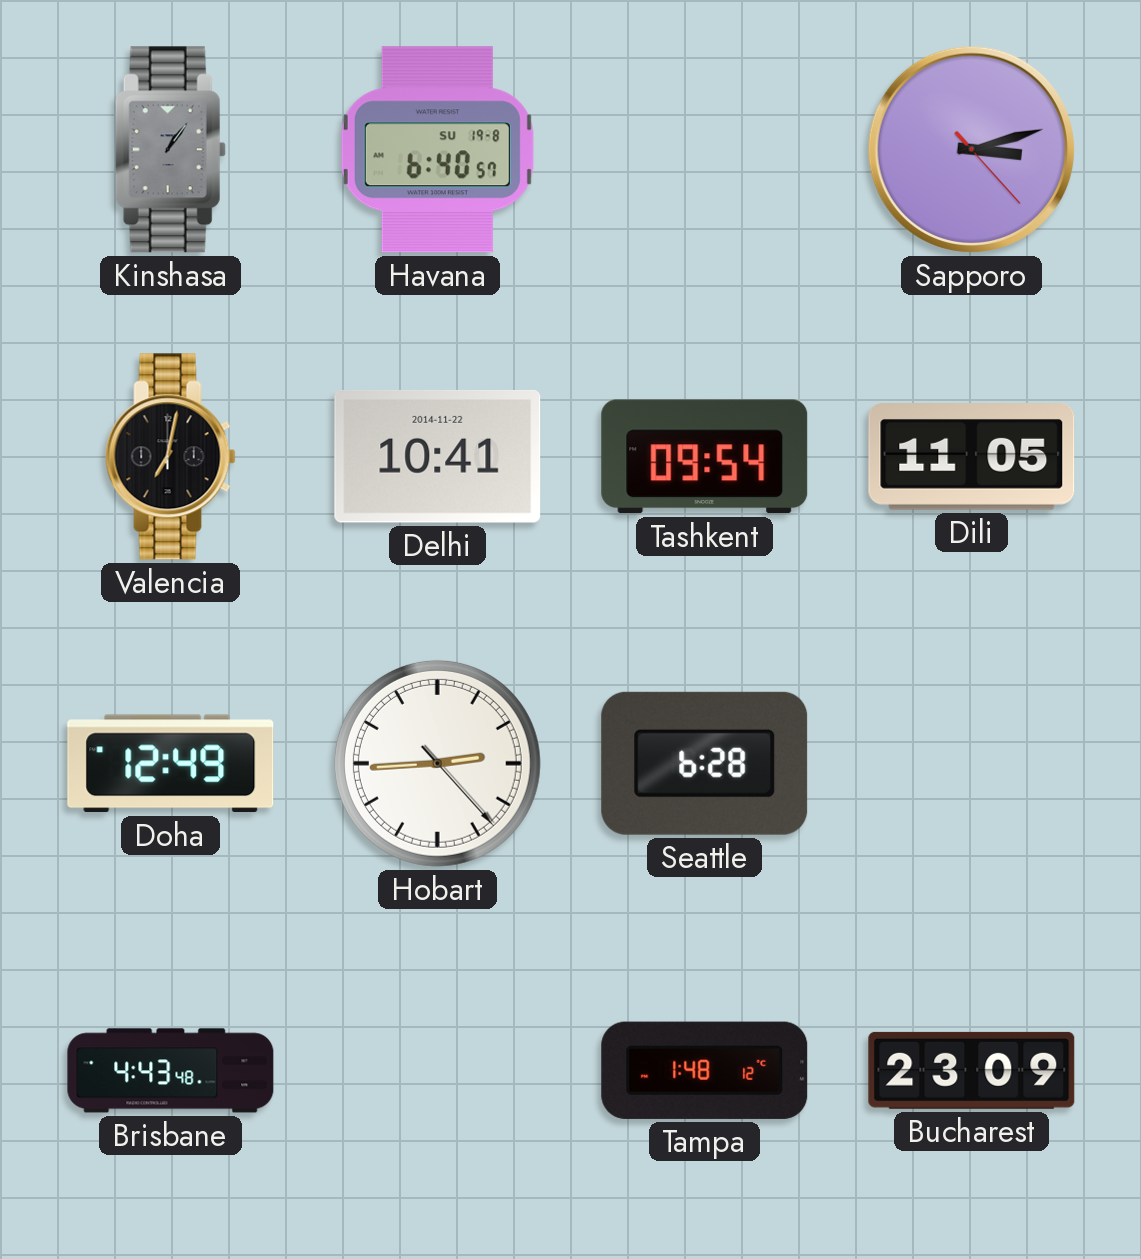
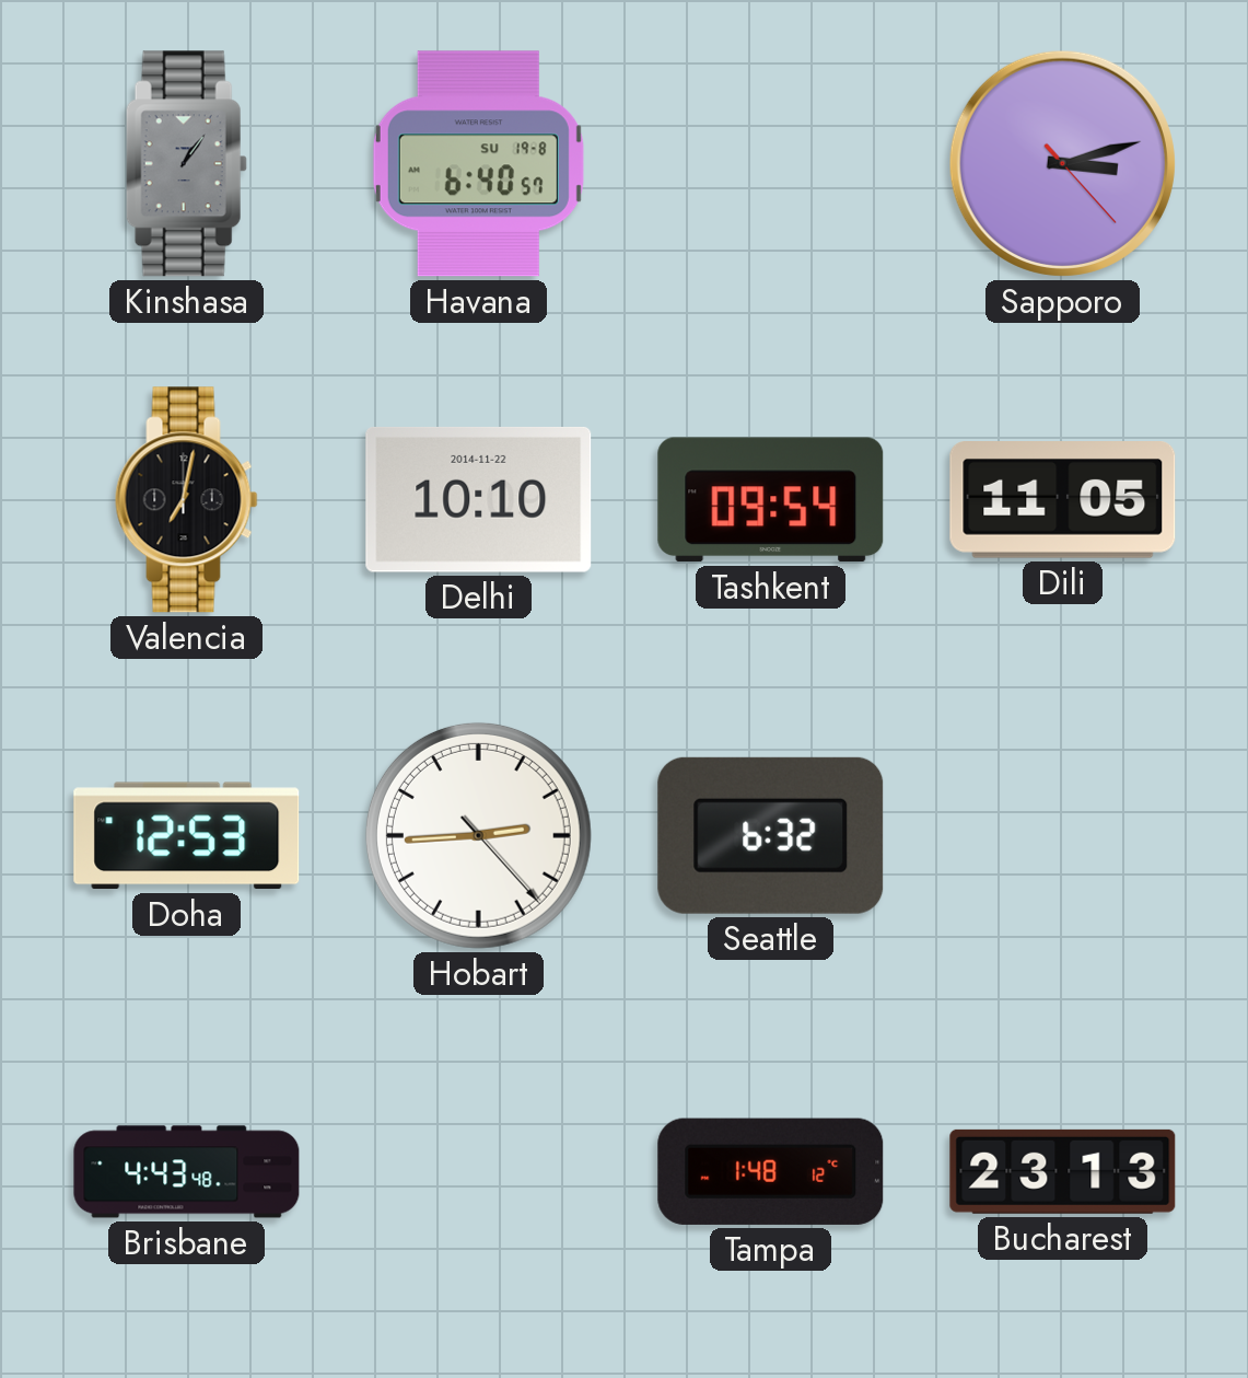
Delhi: 10:41 -> 10:10
Doha: 12:49 -> 12:53
Seattle: 6:28 -> 6:32
Bucharest: 23:09 -> 23:13
